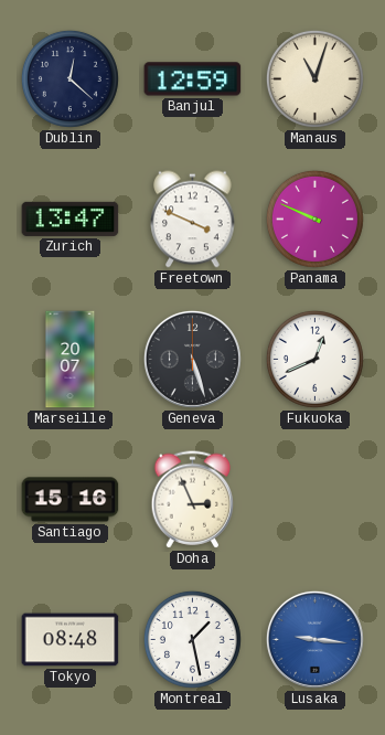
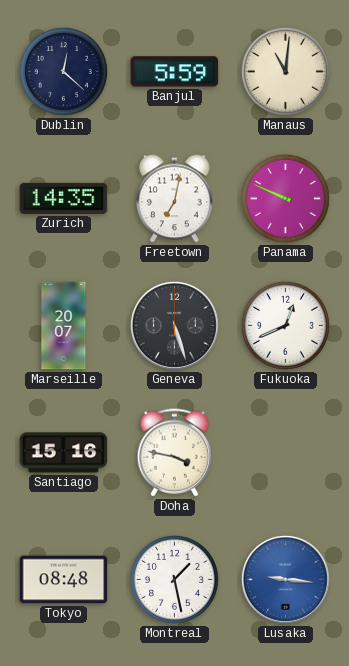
Banjul: 12:59 -> 5:59
Manaus: 11:03 -> 11:01
Zurich: 13:47 -> 14:35
Freetown: 3:49 -> 7:02
Doha: 2:56 -> 3:47
